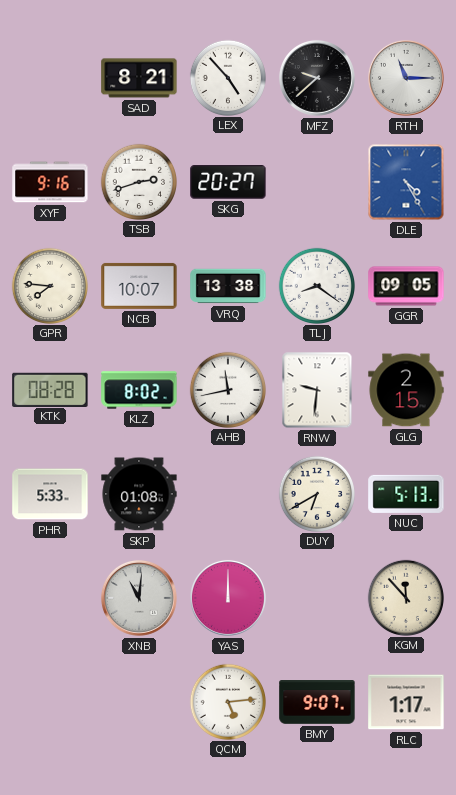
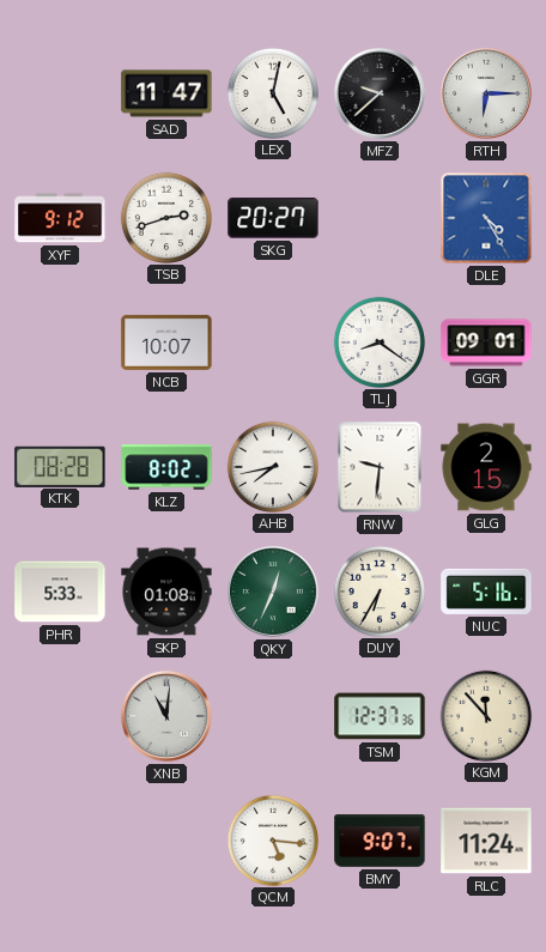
SAD: 8:21 -> 11:47
LEX: 4:53 -> 5:02
RTH: 11:15 -> 6:15
XYF: 9:16 -> 9:12
GPR: 7:46 -> none
VRQ: 13:38 -> none
GGR: 09:05 -> 09:01
AHB: 11:43 -> 7:43
QKY: none -> 12:34
DUY: 6:40 -> 6:35
NUC: 5:13 -> 5:16
YAS: 12:00 -> none
TSM: none -> 12:37
QCM: 5:14 -> 5:16
RLC: 1:17 -> 11:24
